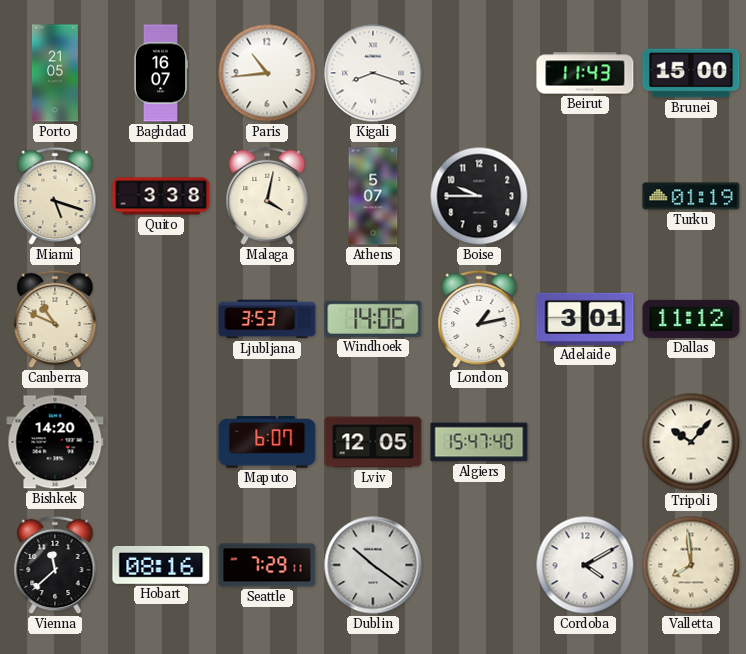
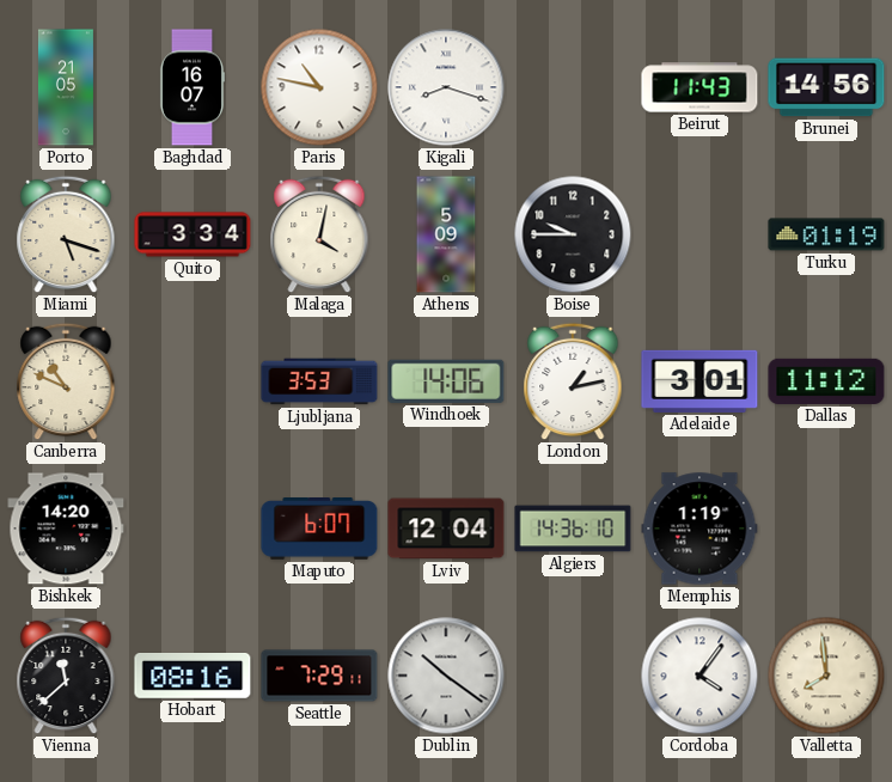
Paris: 10:44 -> 10:47
Brunei: 15:00 -> 14:56
Quito: 3:38 -> 3:34
Athens: 5:07 -> 5:09
Lviv: 12:05 -> 12:04
Algiers: 15:47 -> 14:36
Memphis: none -> 1:19
Tripoli: 10:07 -> none
Cordoba: 4:10 -> 4:06
